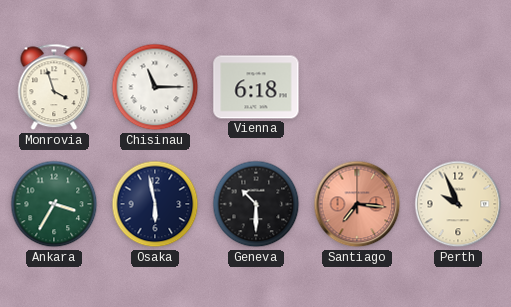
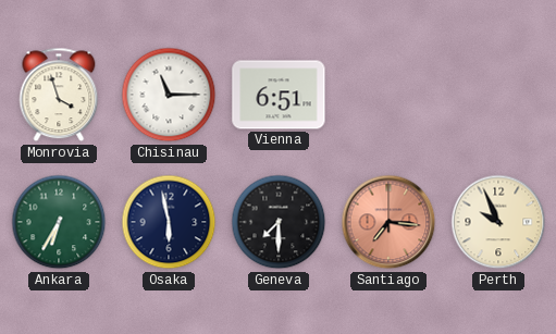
Vienna: 6:18 -> 6:51
Ankara: 3:35 -> 6:35
Geneva: 10:30 -> 7:30
